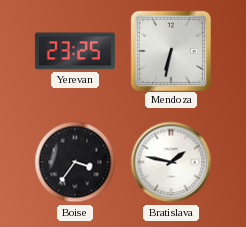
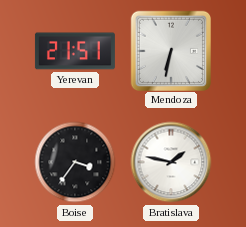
Yerevan: 23:25 -> 21:51
